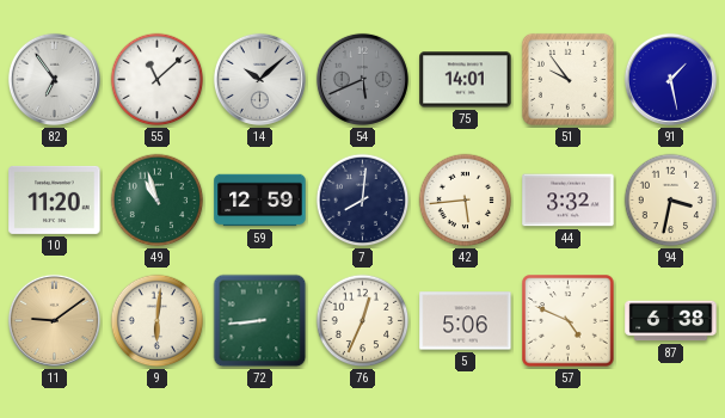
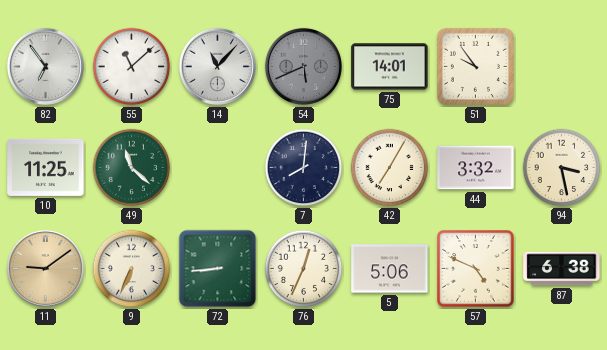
14: 10:08 -> 11:07
91: 1:28 -> none
10: 11:20 -> 11:25
49: 10:57 -> 11:22
59: 12:59 -> none
42: 5:44 -> 7:05
94: 3:32 -> 3:28
9: 6:01 -> 6:34
